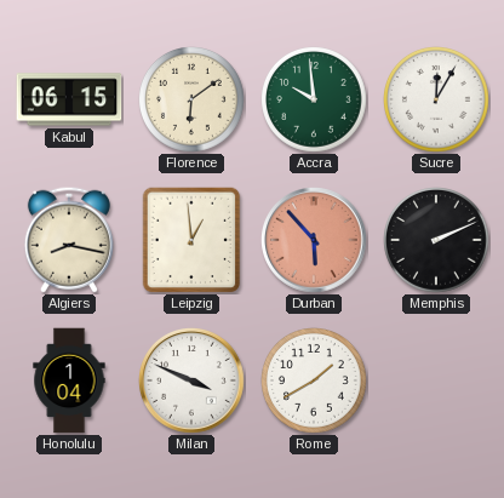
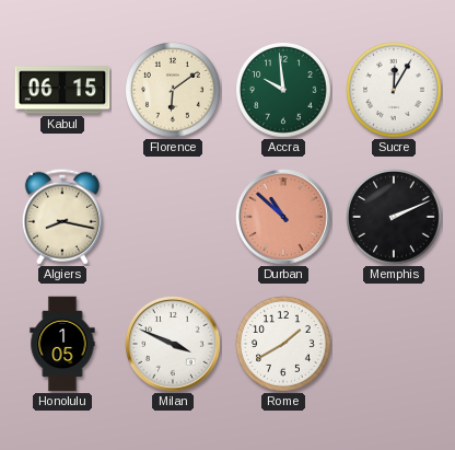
Leipzig: 12:59 -> none
Durban: 5:53 -> 10:52
Honolulu: 1:04 -> 1:05
